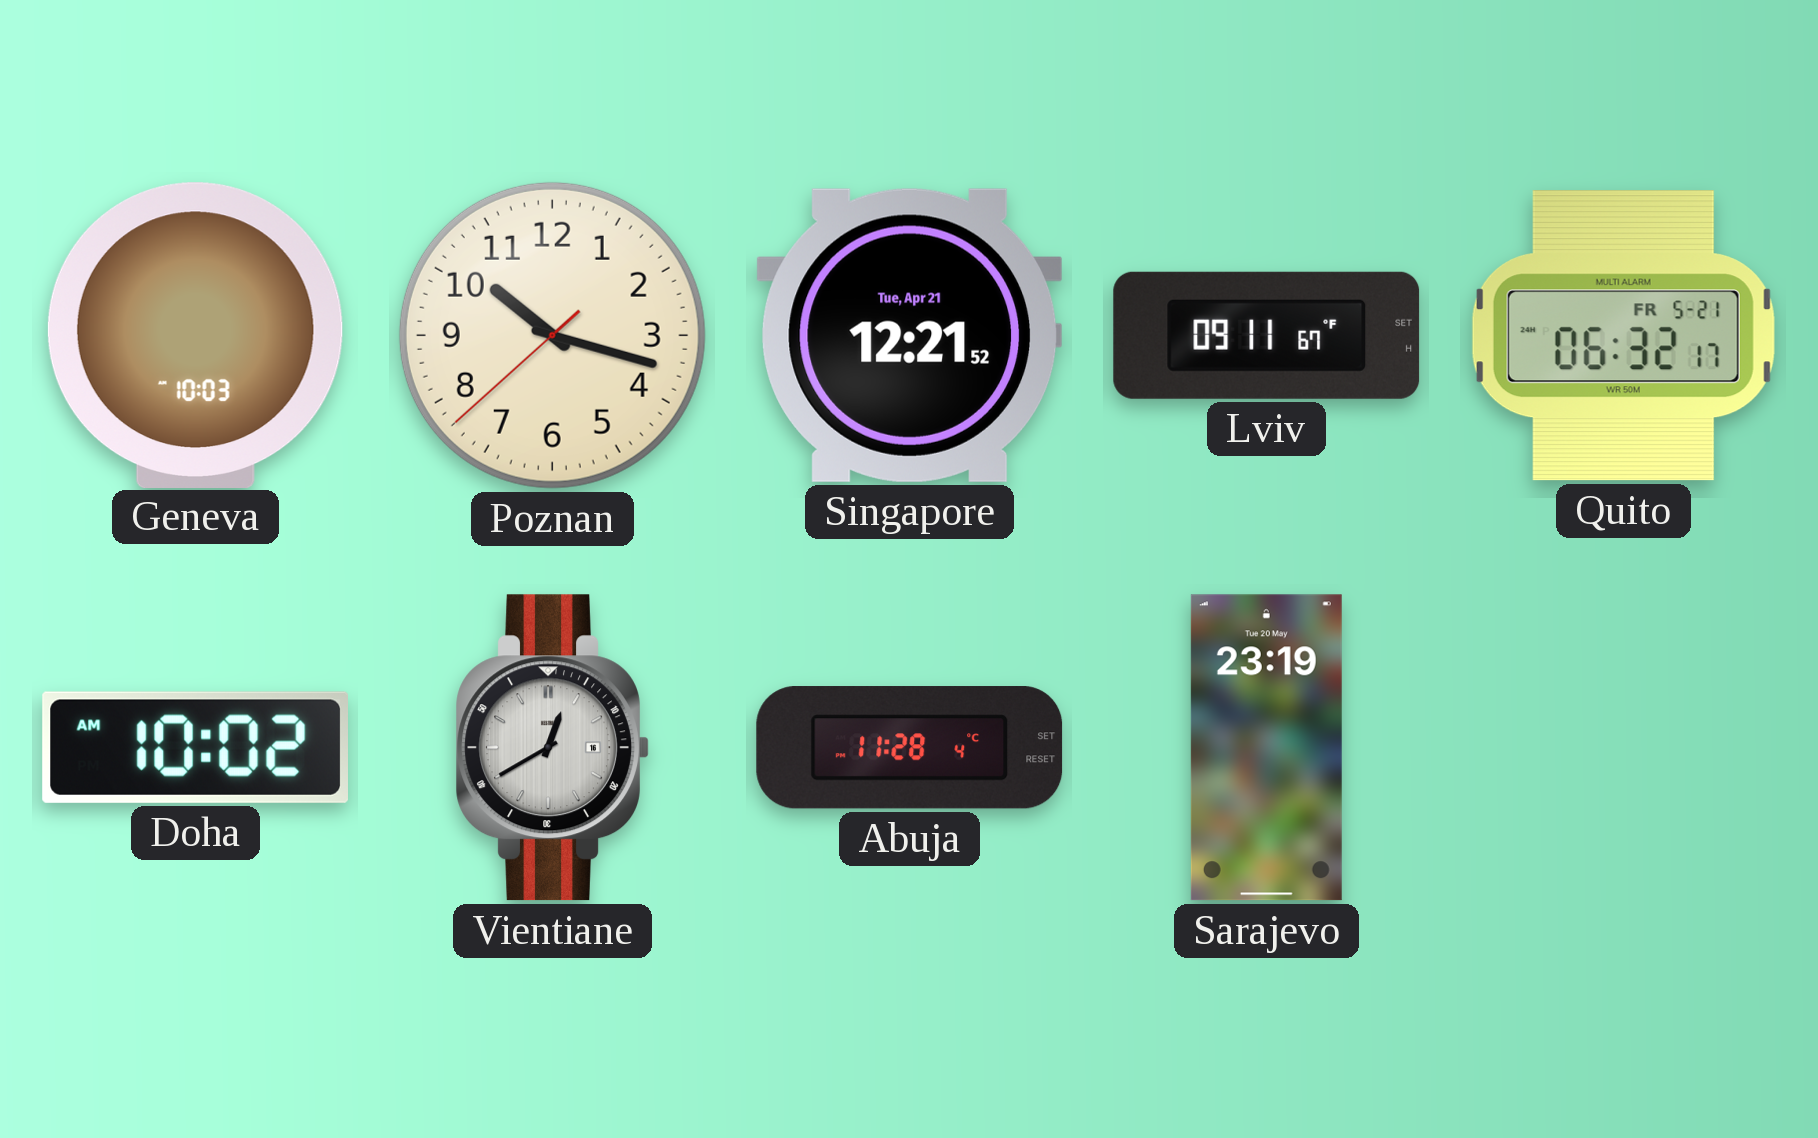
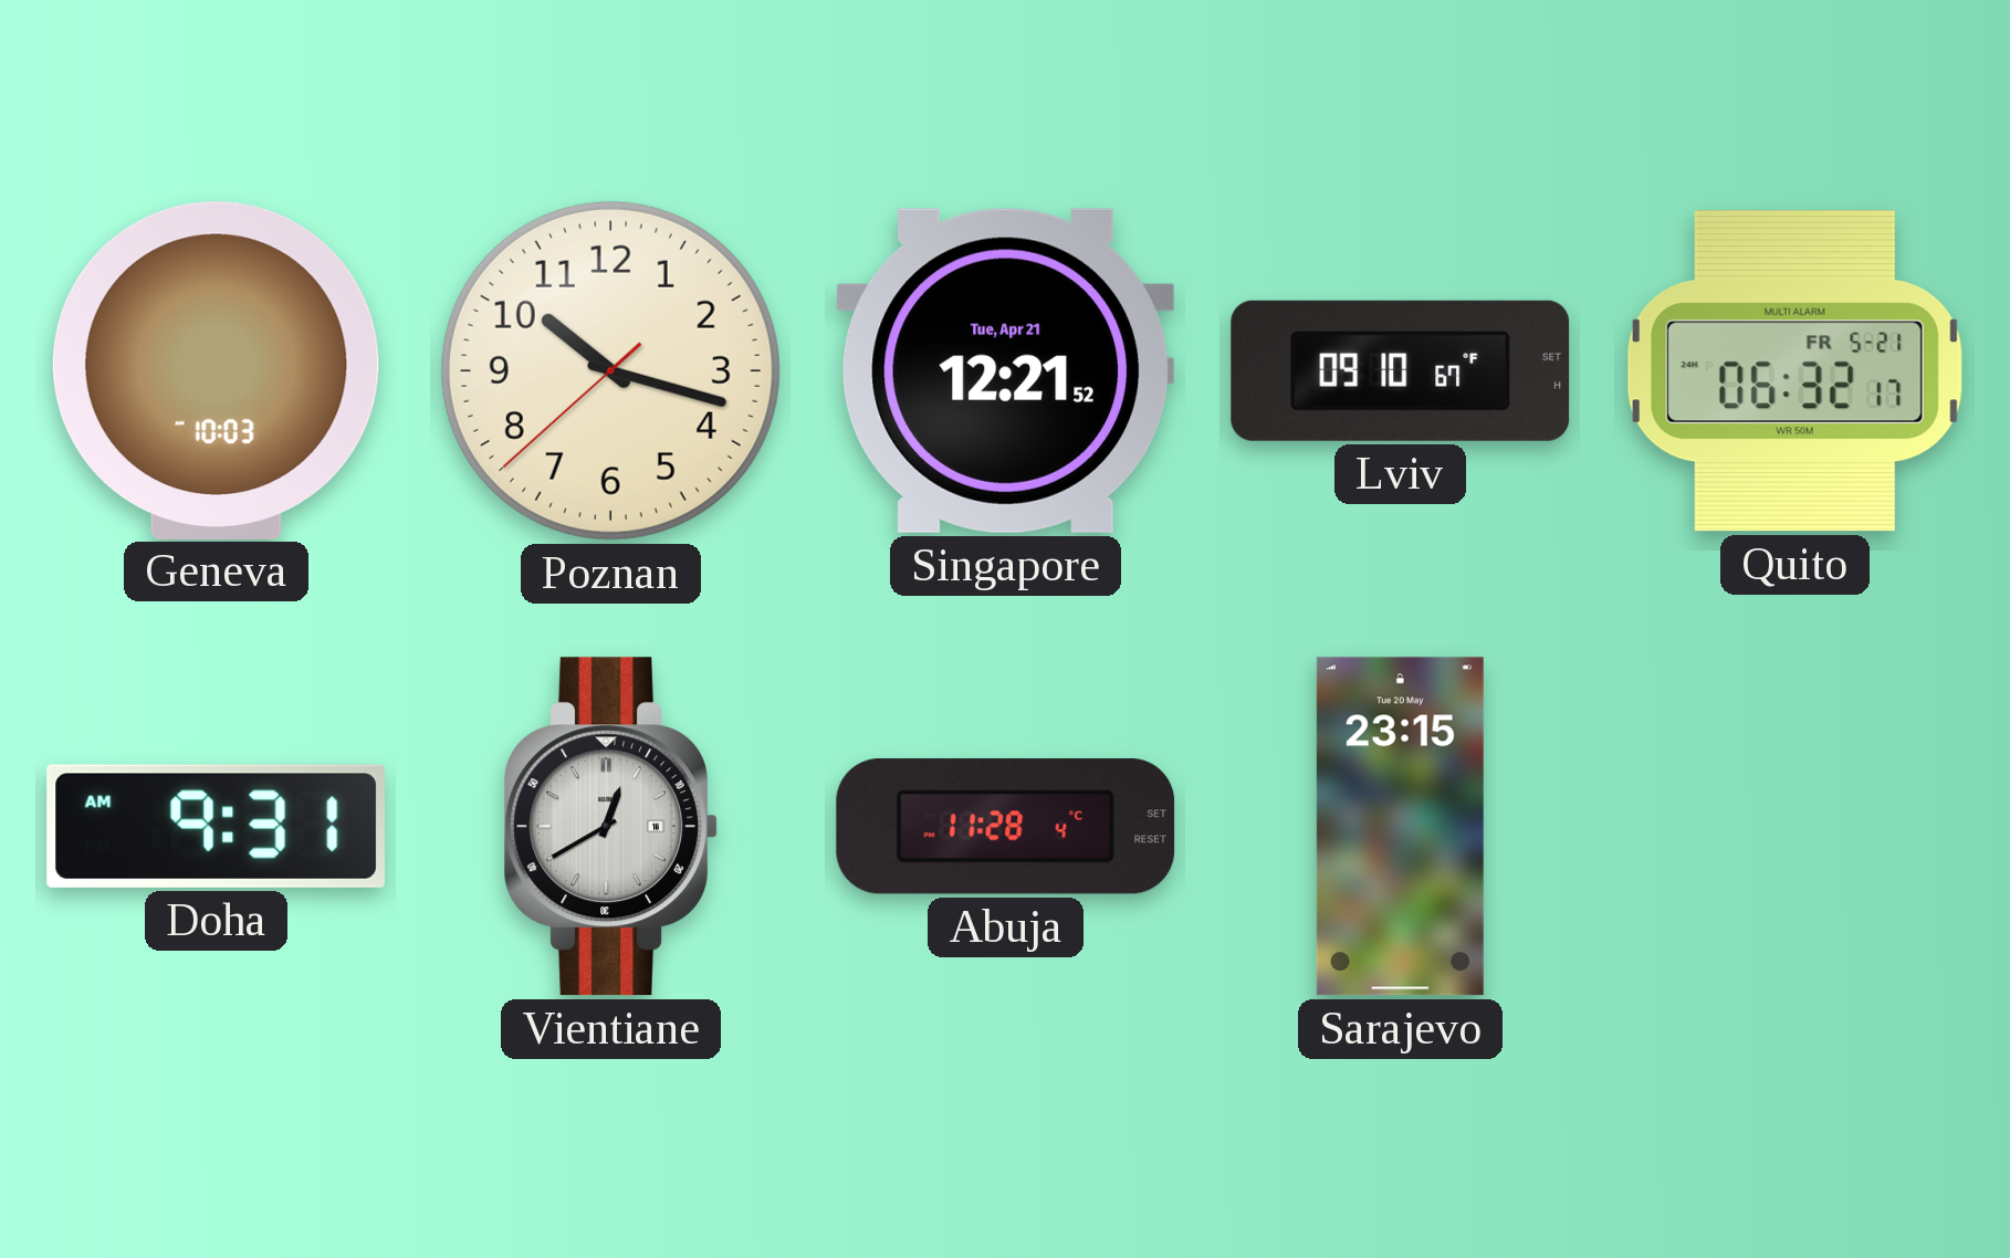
Lviv: 09:11 -> 09:10
Doha: 10:02 -> 9:31
Sarajevo: 23:19 -> 23:15
